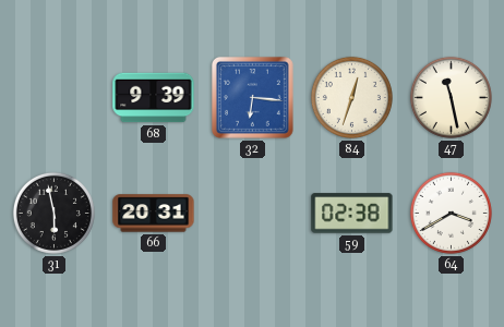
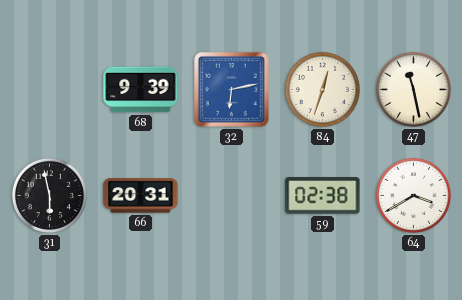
32: 6:16 -> 6:13
